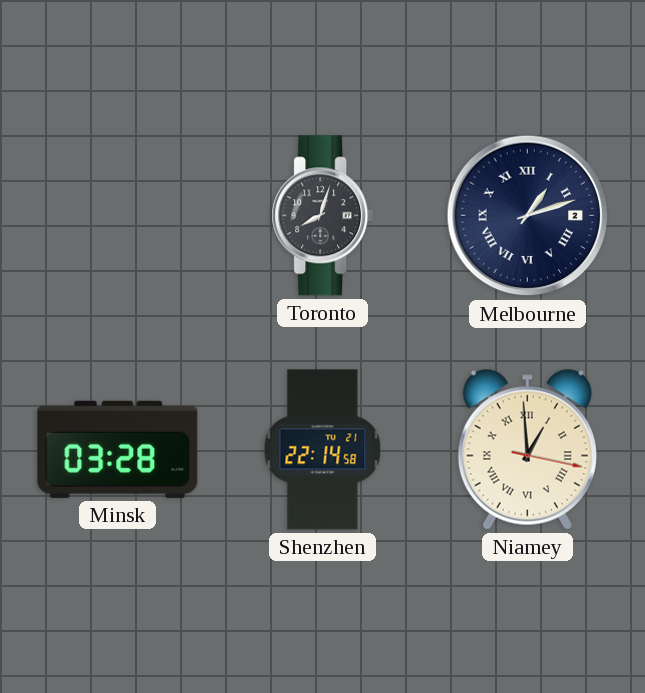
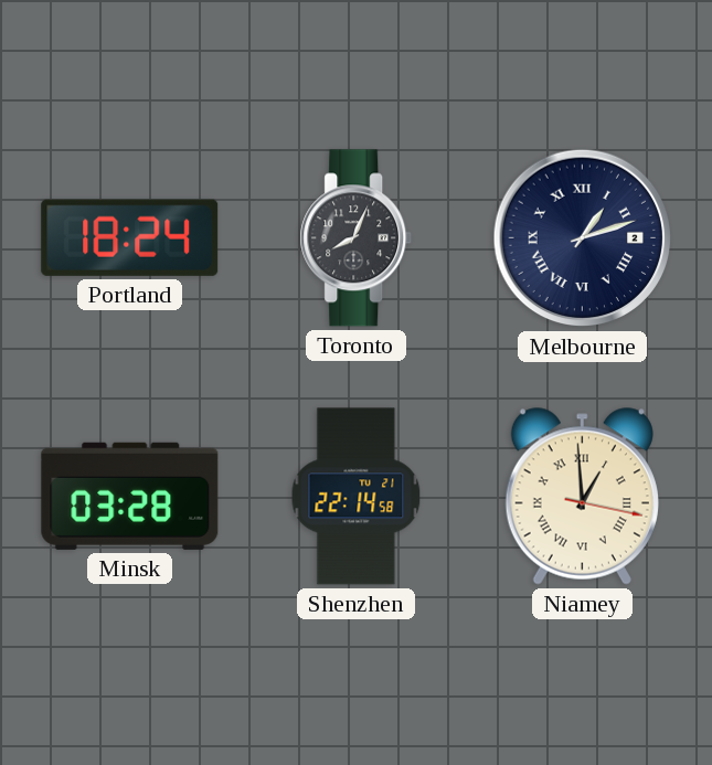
Portland: none -> 18:24
Toronto: 8:03 -> 8:04
